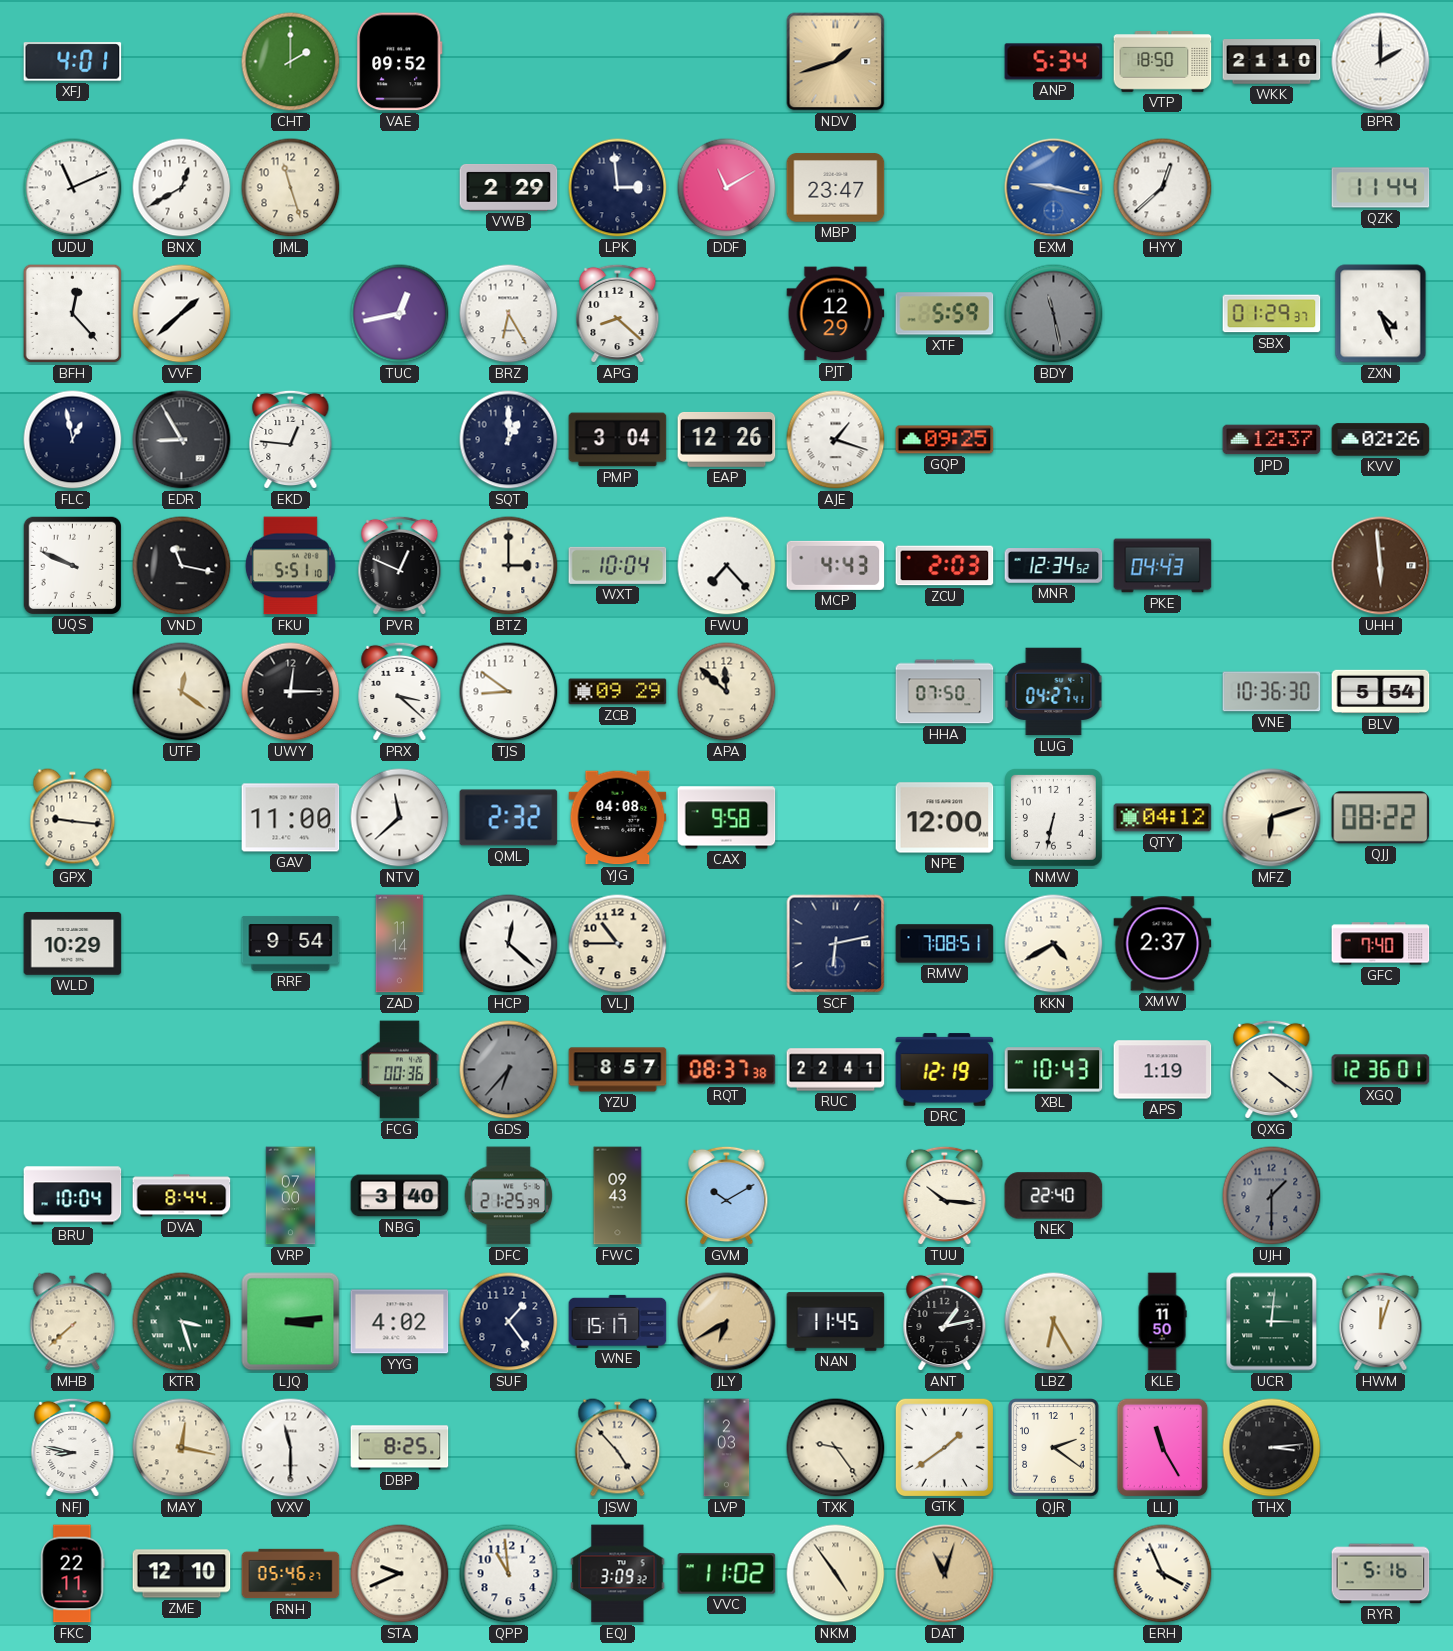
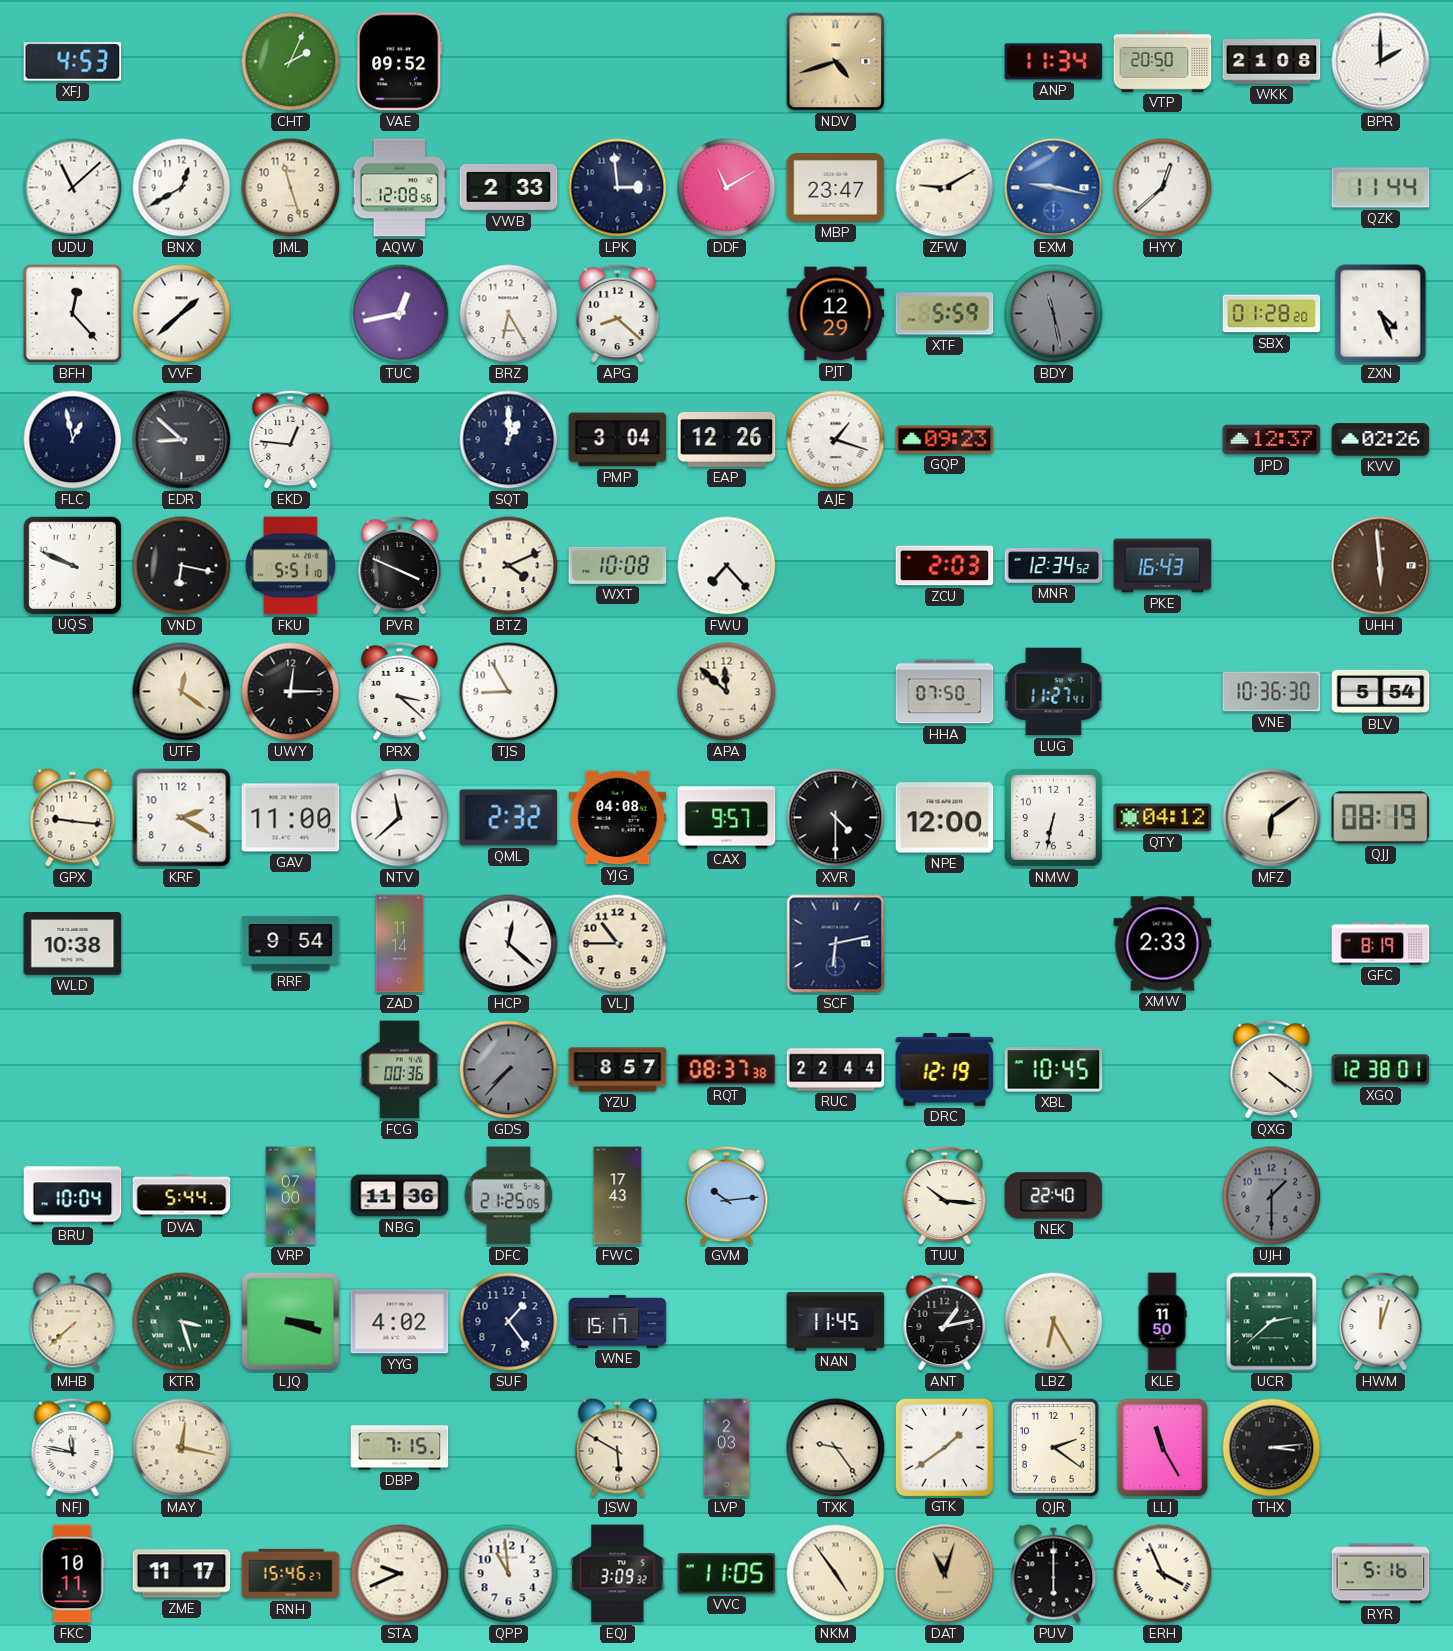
XFJ: 4:01 -> 4:53
CHT: 2:00 -> 2:04
NDV: 1:42 -> 4:42
ANP: 5:34 -> 11:34
VTP: 18:50 -> 20:50
WKK: 21:10 -> 21:08
UDU: 11:11 -> 11:08
AQW: none -> 12:08
VWB: 2:29 -> 2:33
ZFW: none -> 9:10
SBX: 01:29 -> 01:28
EDR: 8:55 -> 8:52
GQP: 09:25 -> 09:23
VND: 11:17 -> 6:17
PVR: 12:49 -> 3:49
BTZ: 3:00 -> 4:11
WXT: 10:04 -> 10:08
MCP: 4:43 -> none
PKE: 04:43 -> 16:43
TJS: 8:51 -> 8:55
ZCB: 09:29 -> none
LUG: 04:27 -> 11:27
KRF: none -> 2:20
CAX: 9:58 -> 9:57
XVR: none -> 4:30
MFZ: 6:12 -> 6:09
QJJ: 08:22 -> 08:19
WLD: 10:29 -> 10:38
RMW: 7:08 -> none
KKN: 4:40 -> none
XMW: 2:37 -> 2:33
GFC: 7:40 -> 8:19
GDS: 6:37 -> 7:37
RUC: 22:41 -> 22:44
XBL: 10:43 -> 10:45
APS: 1:19 -> none
XGQ: 12:36 -> 12:38
DVA: 8:44 -> 5:44
NBG: 3:40 -> 11:36
DFC: 21:25:39 -> 21:25:05
FWC: 09:43 -> 17:43
GVM: 10:10 -> 10:14
LJQ: 3:14 -> 3:18
JLY: 6:40 -> none
UCR: 3:01 -> 2:38
NFJ: 8:47 -> 11:47
VXV: 11:30 -> none
DBP: 8:25 -> 7:15
JSW: 4:53 -> 5:50
FKC: 22:11 -> 10:11
ZME: 12:10 -> 11:17
RNH: 05:46 -> 15:46
VVC: 11:02 -> 11:05
PUV: none -> 6:00
